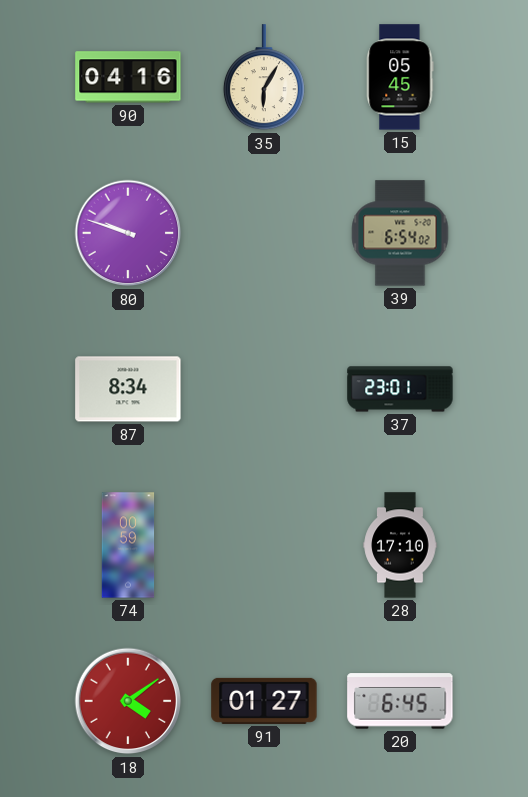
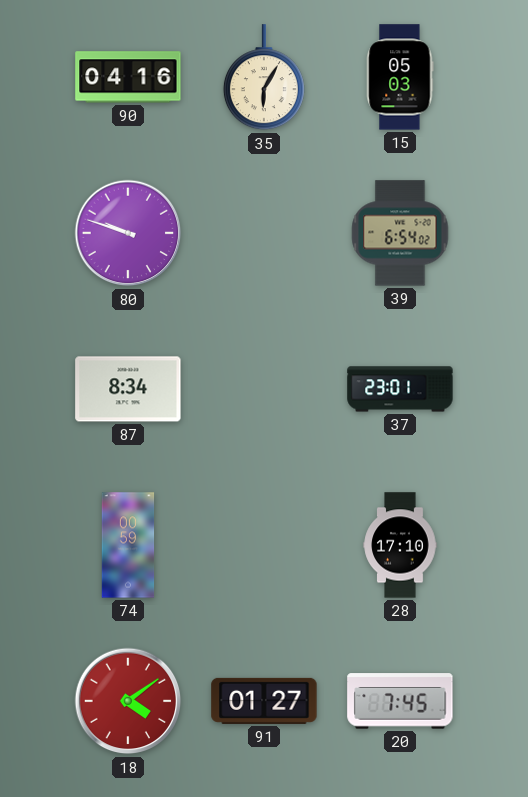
15: 05:45 -> 05:03
20: 6:45 -> 7:45
